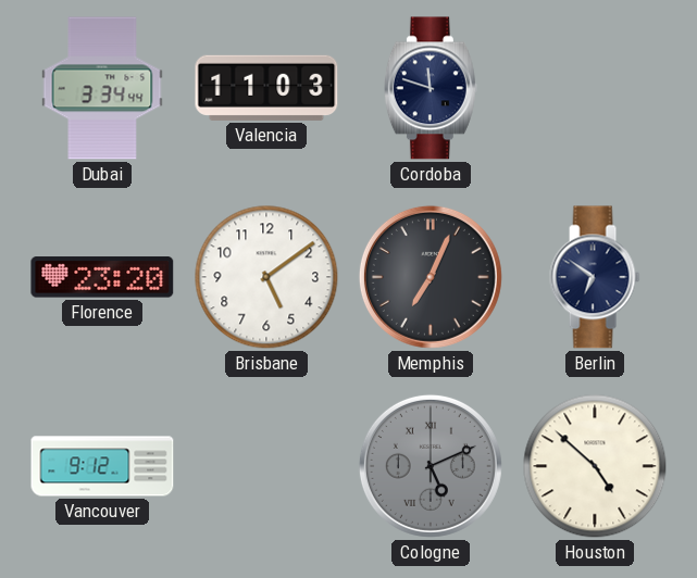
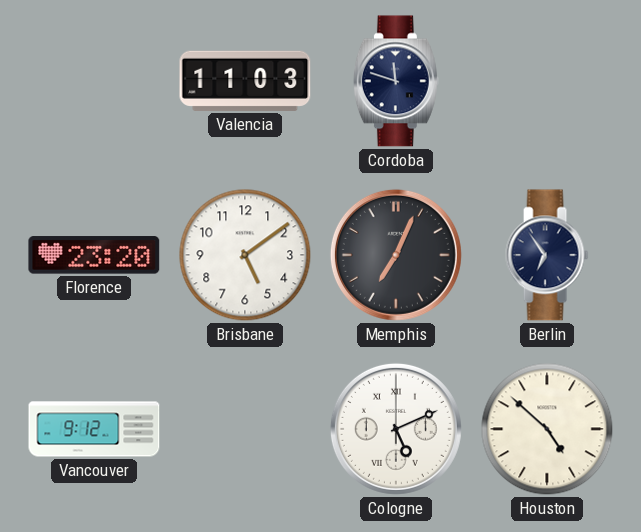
Dubai: 3:34 -> none
Berlin: 6:51 -> 6:54
Cologne dial: grey -> white
